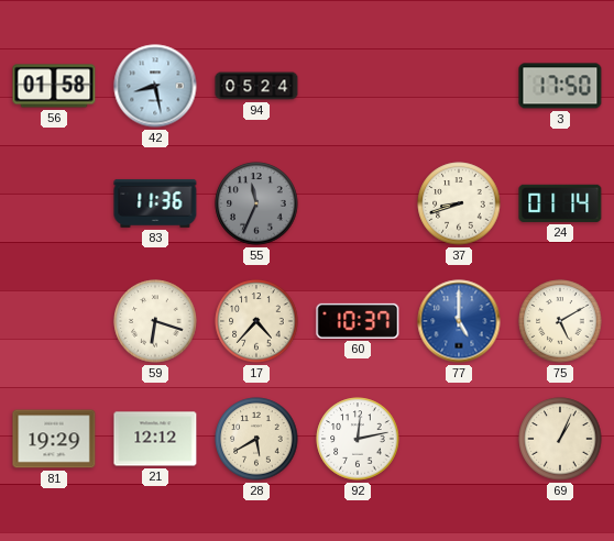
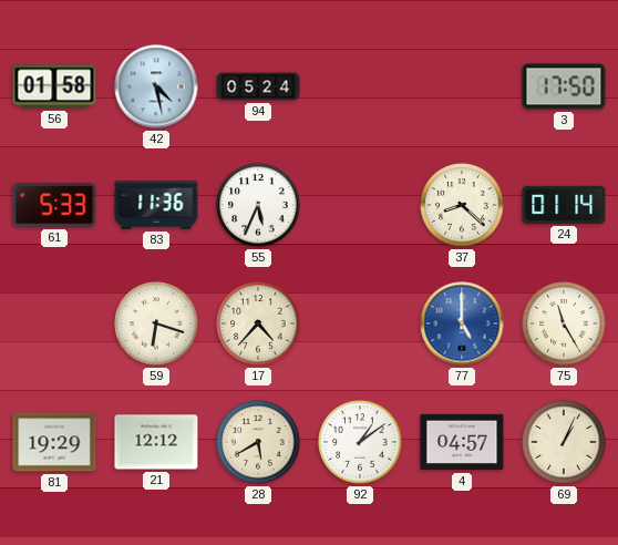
42: 8:28 -> 4:28
61: none -> 5:33
55: 11:34 -> 5:34
55 dial: grey -> white
37: 8:42 -> 8:22
60: 10:37 -> none
75: 5:10 -> 11:25
92: 12:13 -> 1:09
4: none -> 04:57
